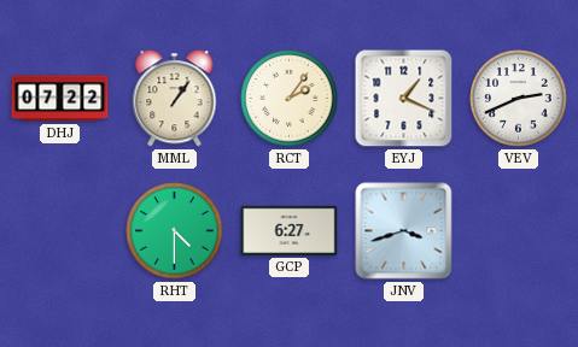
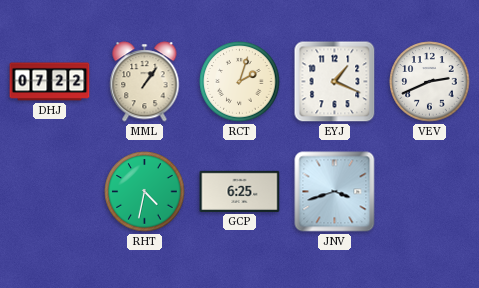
RCT: 2:06 -> 2:03
RHT: 4:30 -> 4:32
GCP: 6:27 -> 6:25
